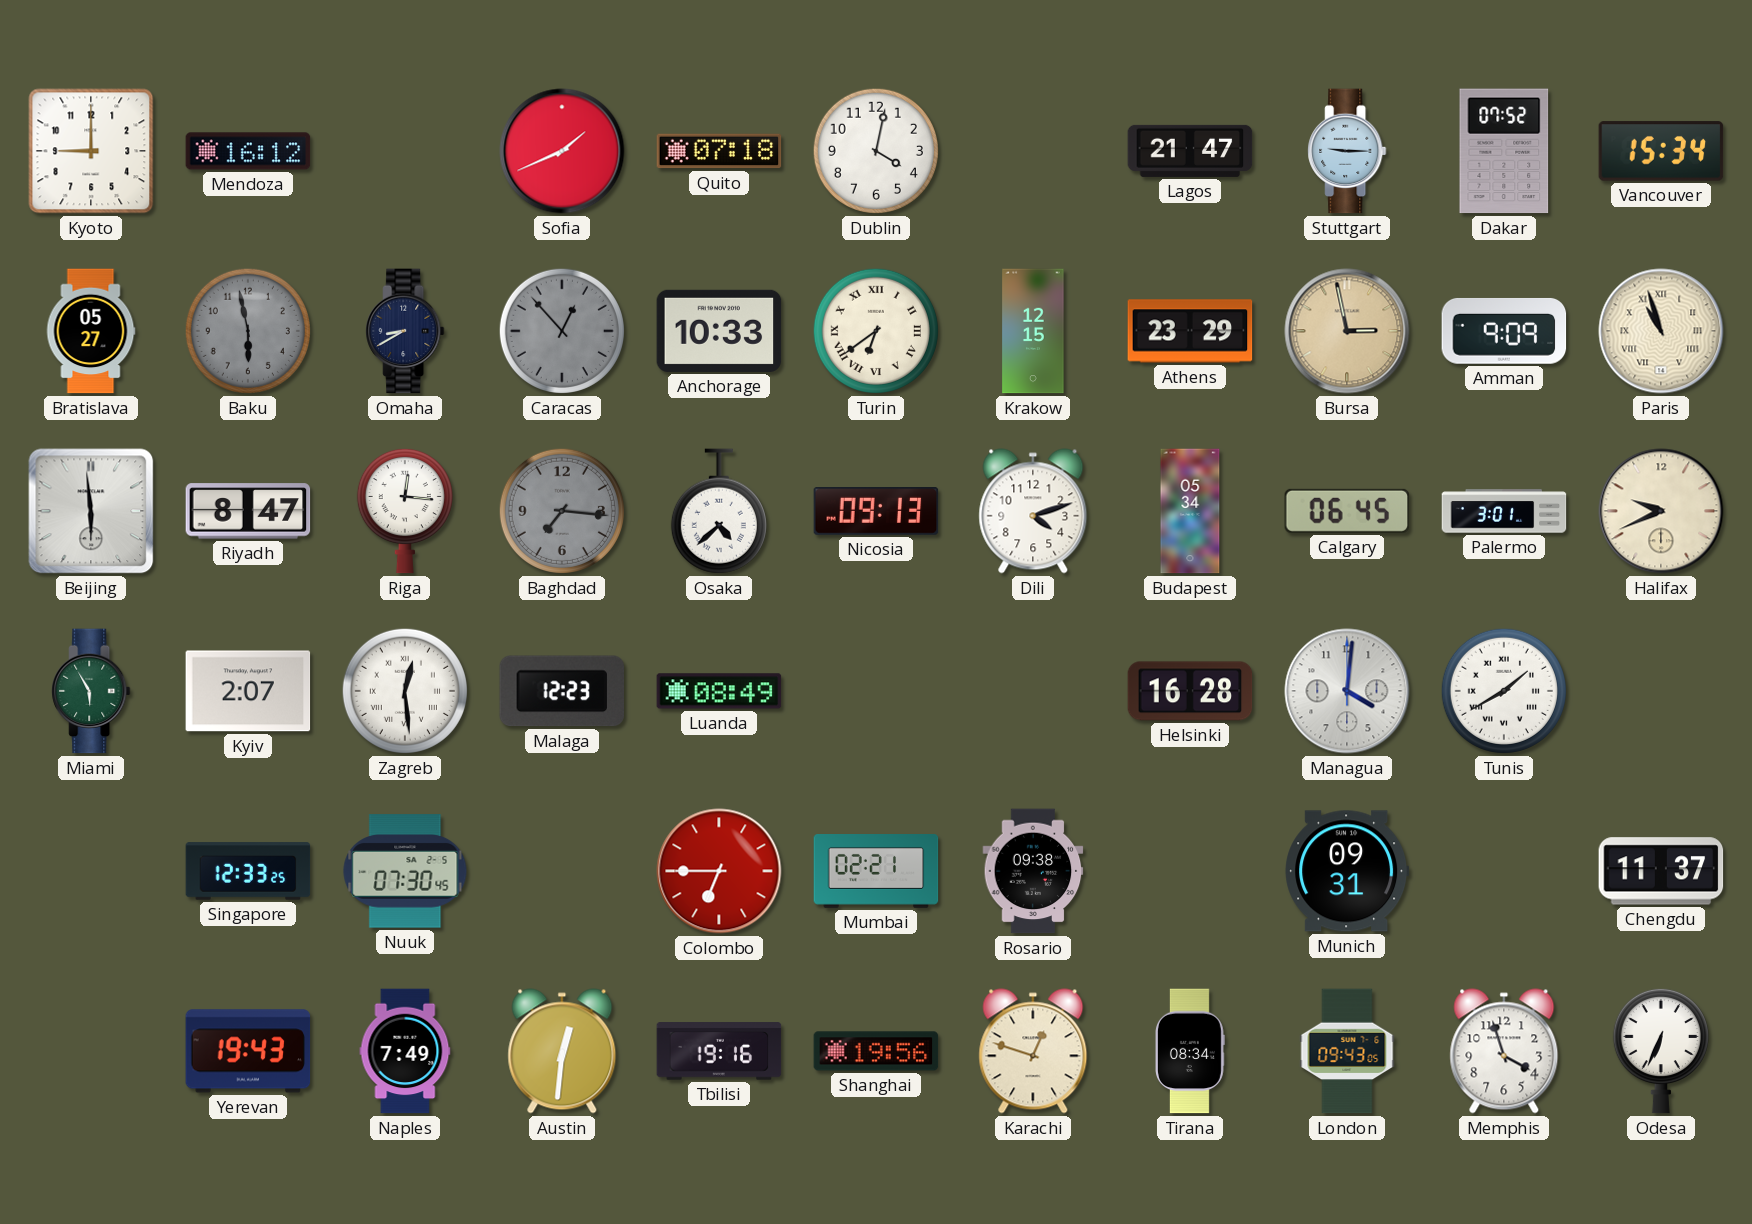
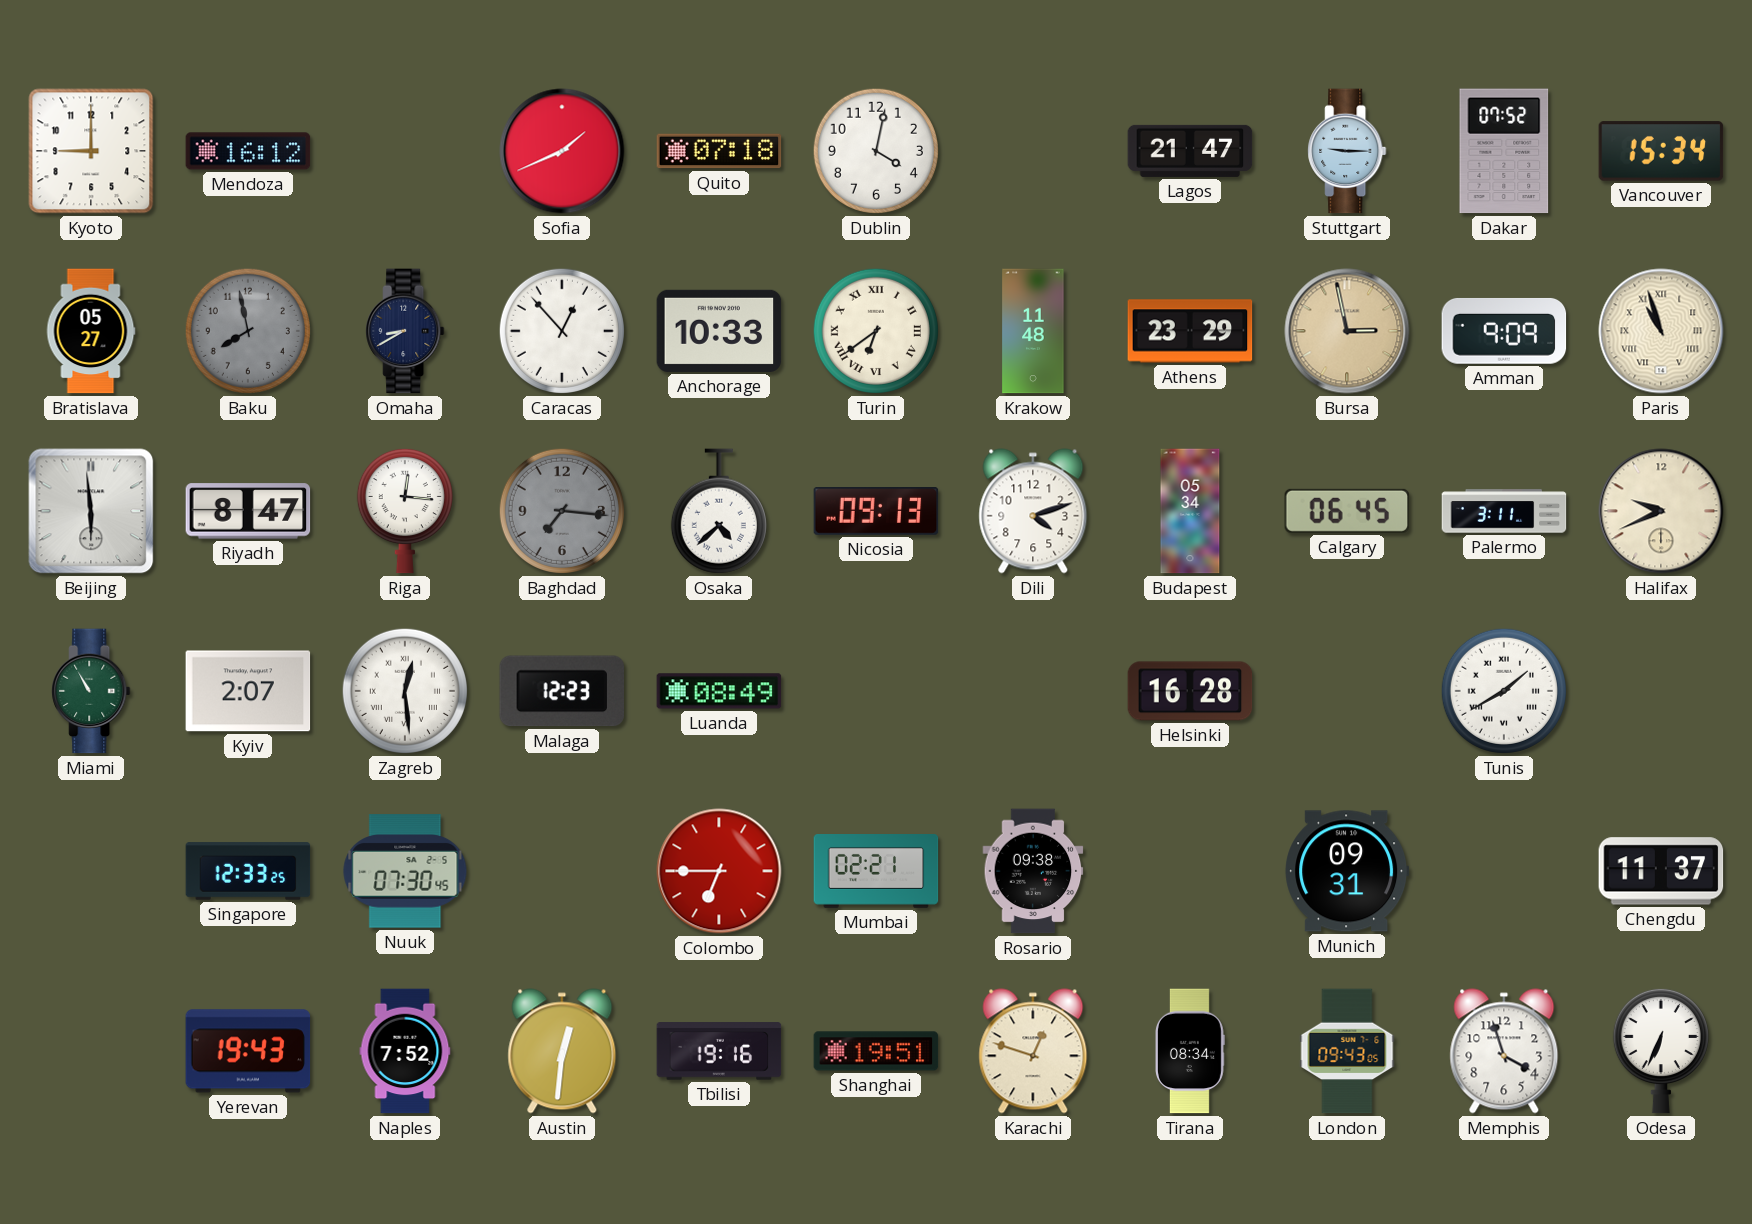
Baku: 5:58 -> 7:58
Caracas dial: grey -> white
Krakow: 12:15 -> 11:48
Palermo: 3:01 -> 3:11
Miami: 5:55 -> 10:55
Managua: 4:01 -> none
Naples: 7:49 -> 7:52
Shanghai: 19:56 -> 19:51
